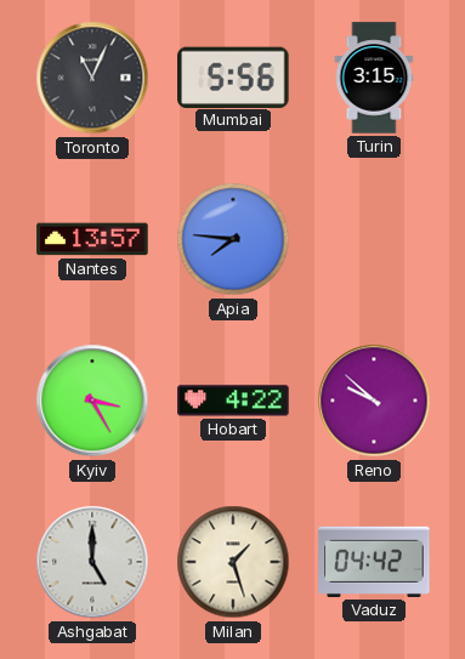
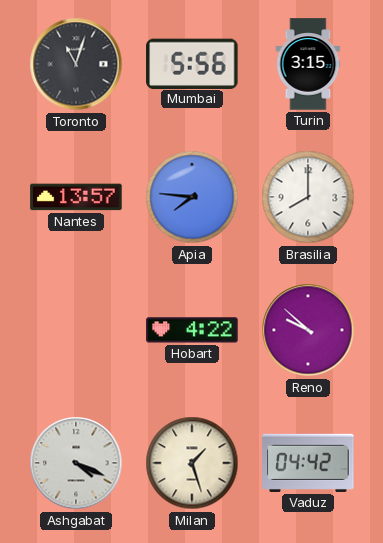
Toronto: 11:04 -> 11:03
Brasilia: none -> 8:00
Kyiv: 3:25 -> none
Ashgabat: 5:00 -> 4:19
